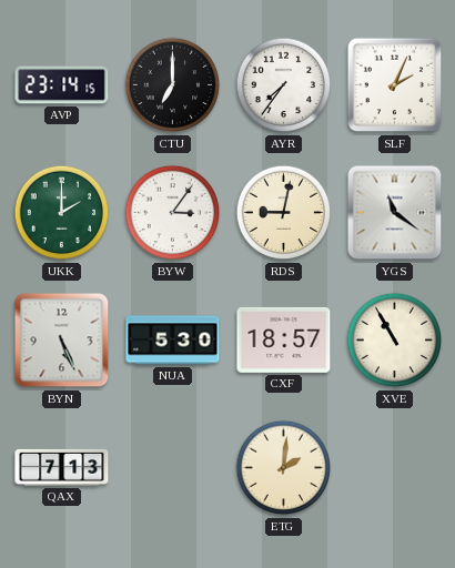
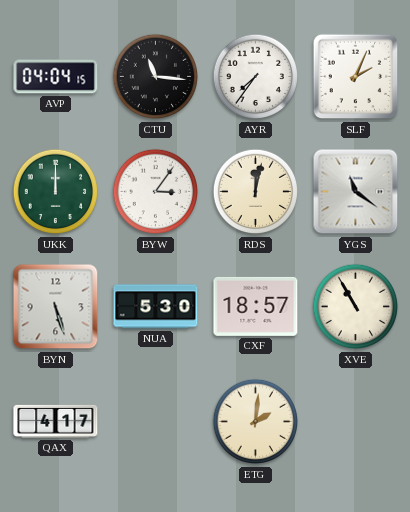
AVP: 23:14 -> 04:04
CTU: 7:00 -> 11:16
UKK: 2:00 -> 12:00
RDS: 9:02 -> 12:02
BYN: 5:26 -> 5:27
QAX: 7:13 -> 4:17
